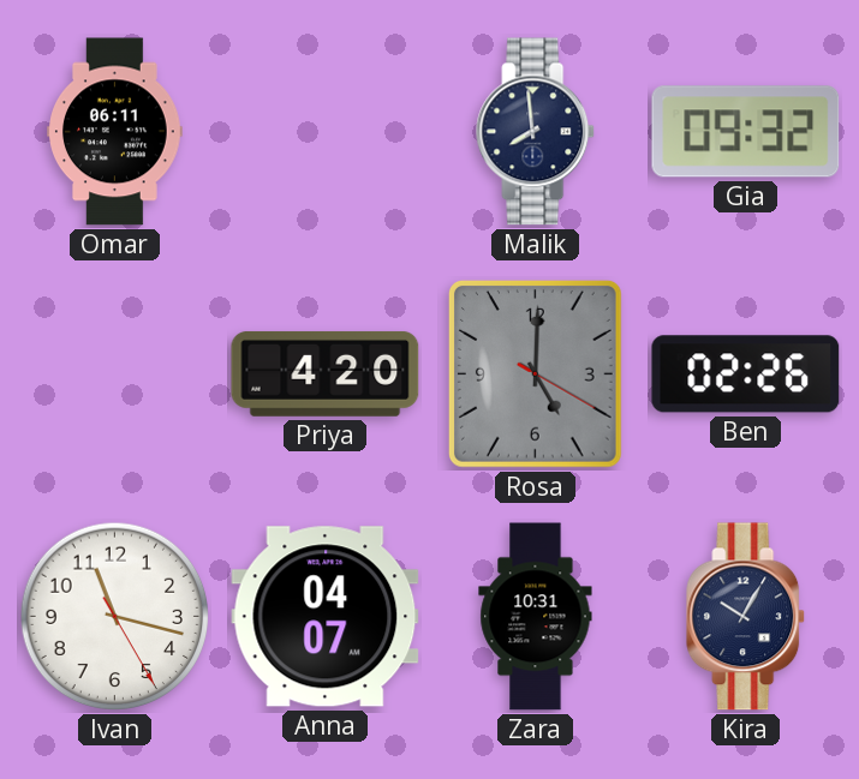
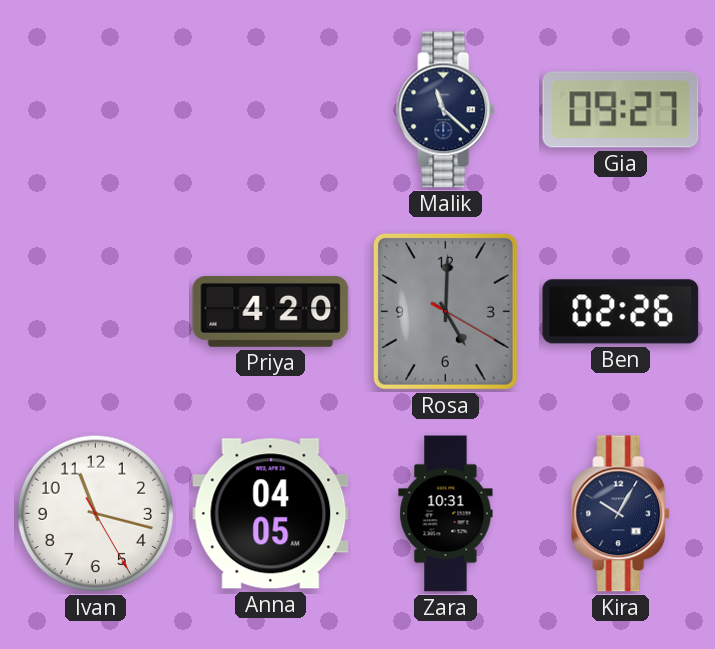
Omar: 06:11 -> none
Malik: 7:59 -> 11:22
Gia: 09:32 -> 09:27
Anna: 04:07 -> 04:05
